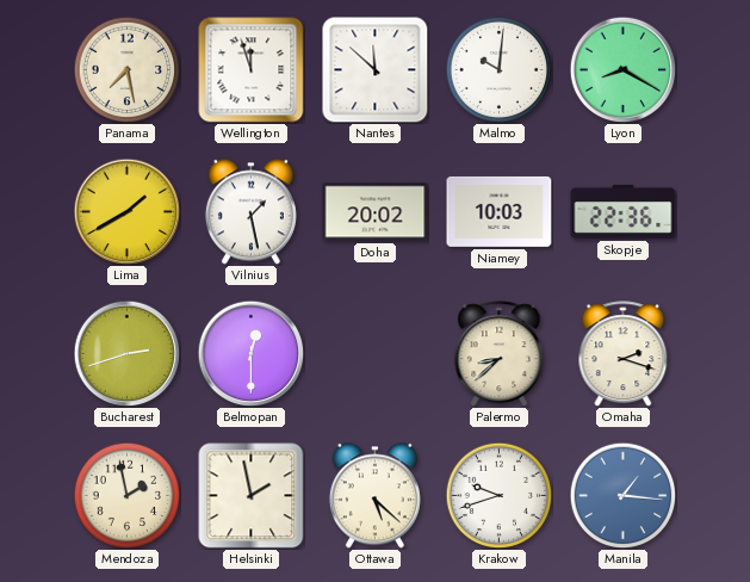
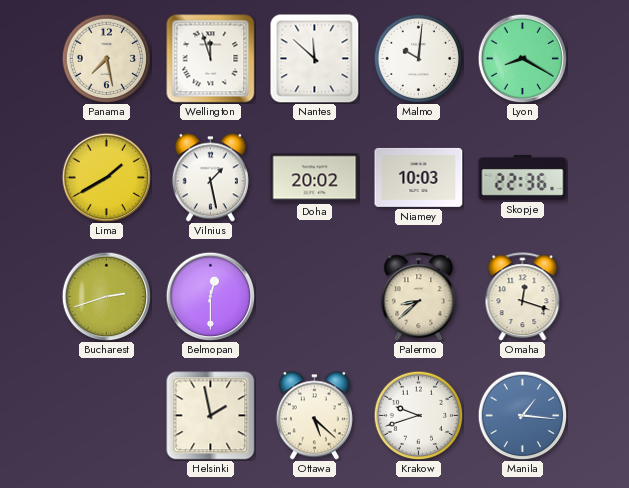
Omaha: 2:18 -> 12:18
Mendoza: 1:58 -> none
